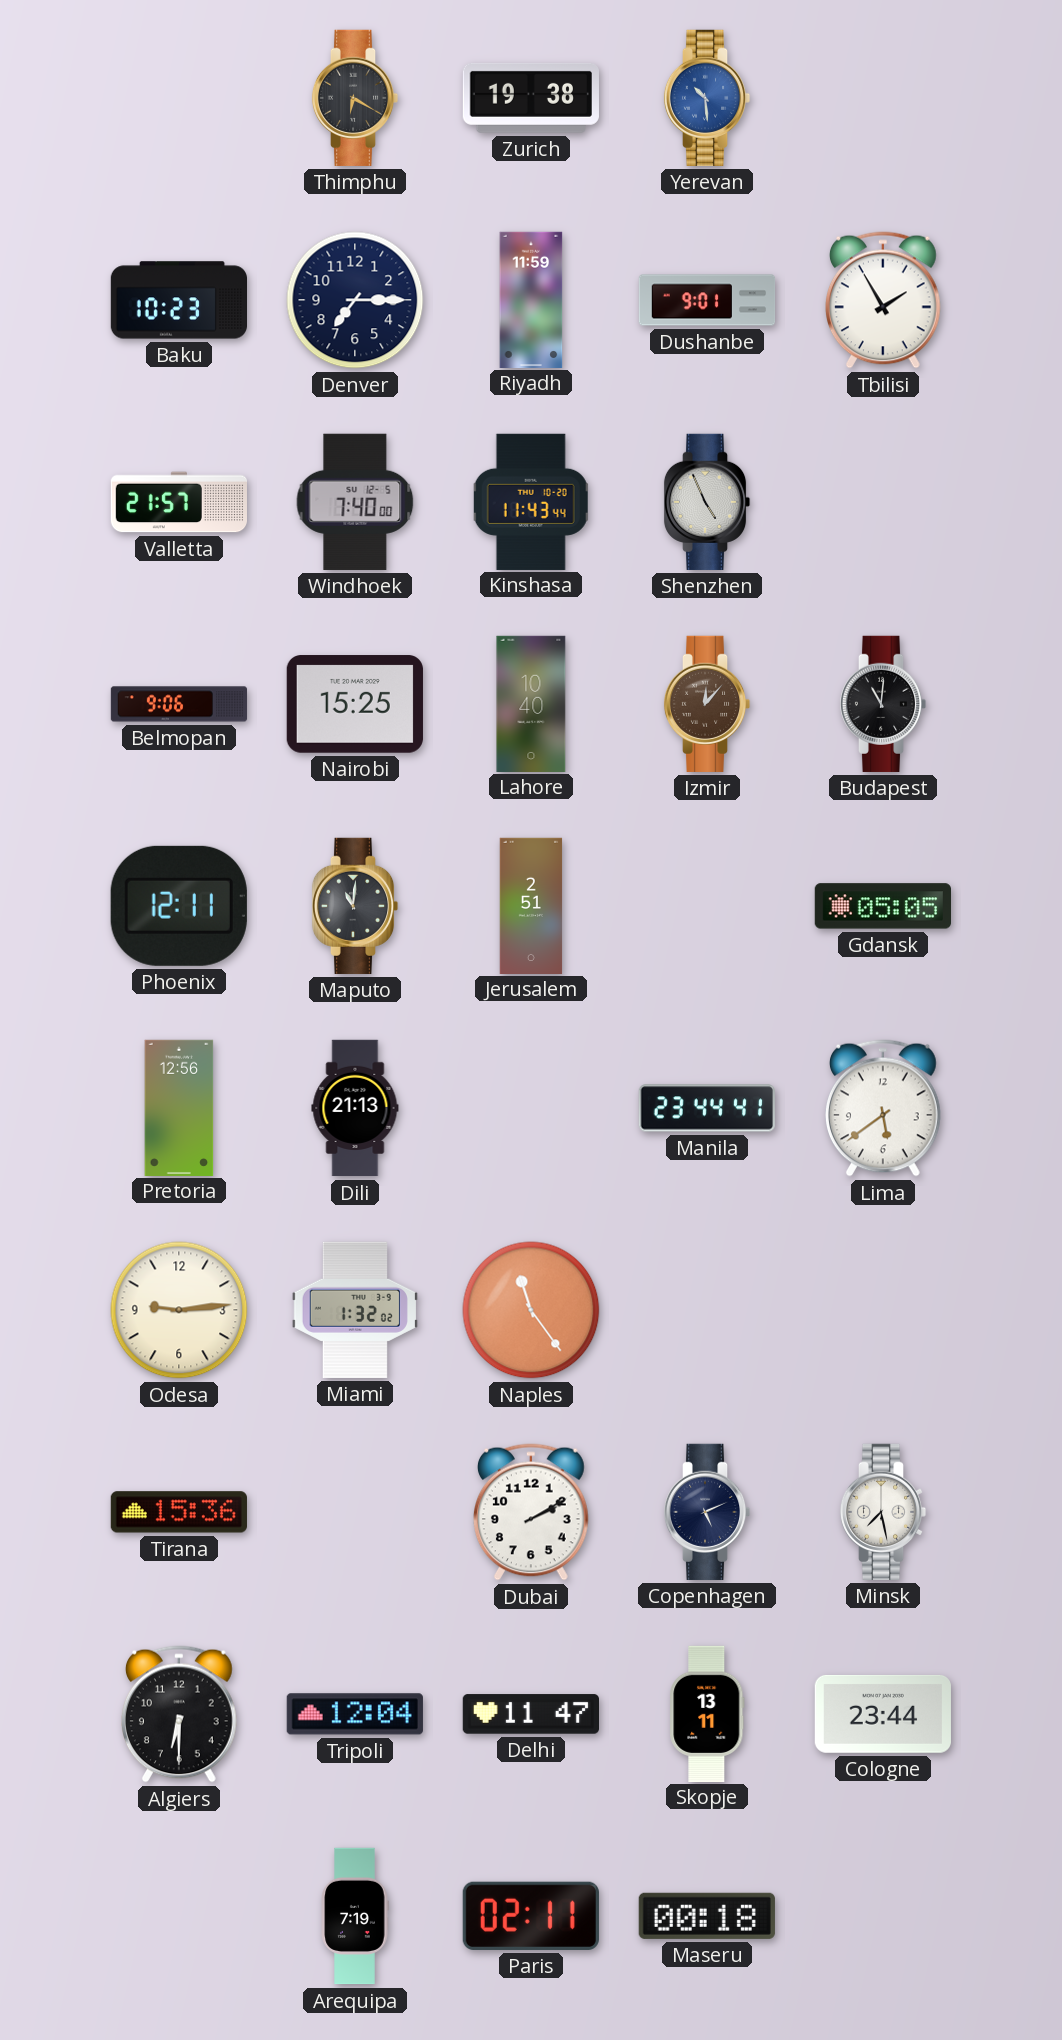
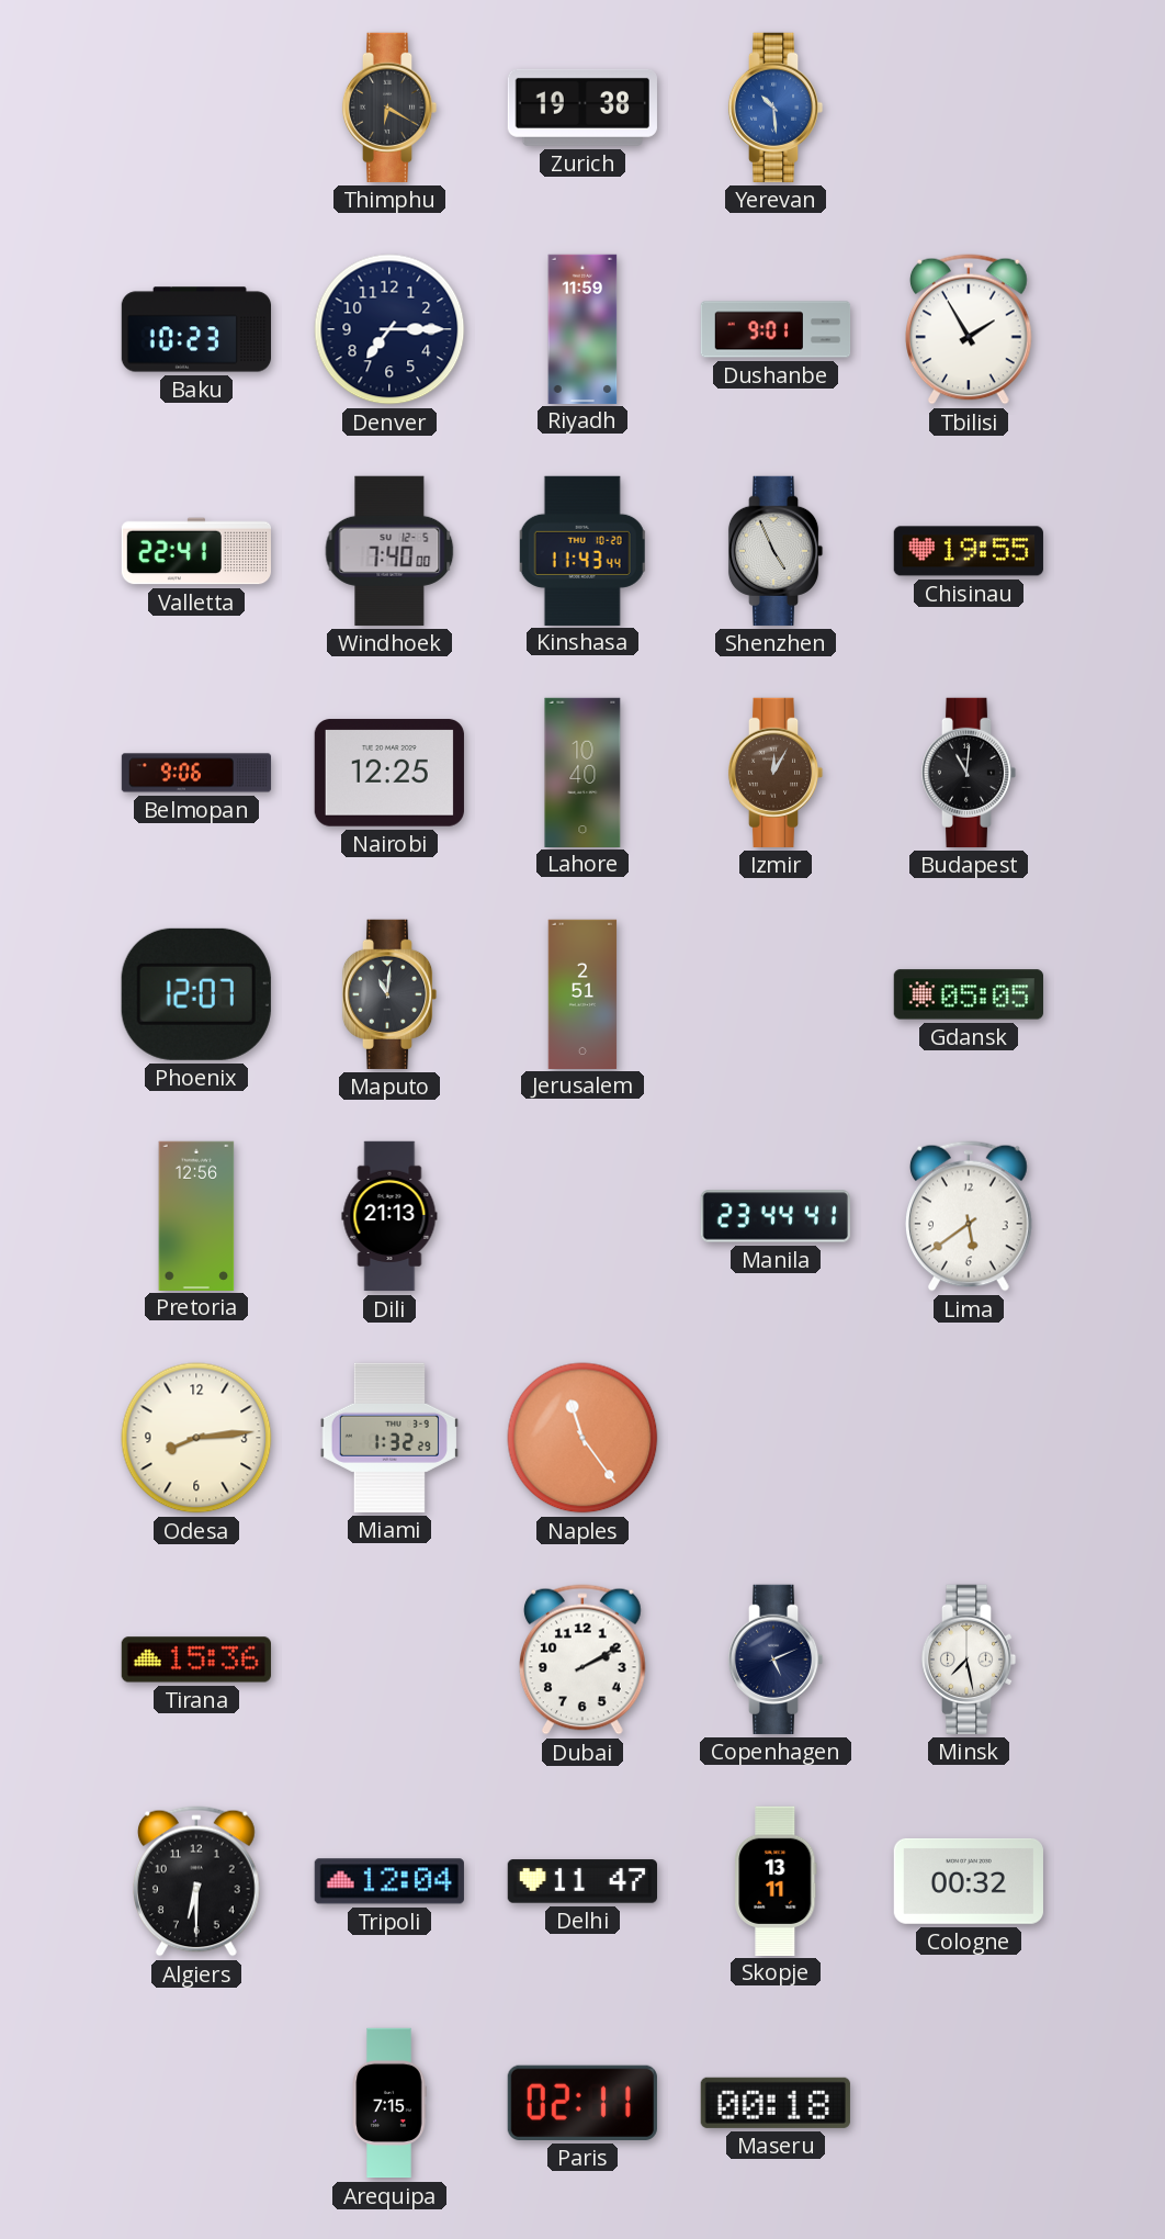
Valletta: 21:57 -> 22:41
Chisinau: none -> 19:55
Nairobi: 15:25 -> 12:25
Izmir: 12:07 -> 12:05
Phoenix: 12:11 -> 12:07
Odesa: 9:14 -> 8:14
Miami: 1:32:02 -> 1:32:29
Cologne: 23:44 -> 00:32
Arequipa: 7:19 -> 7:15
